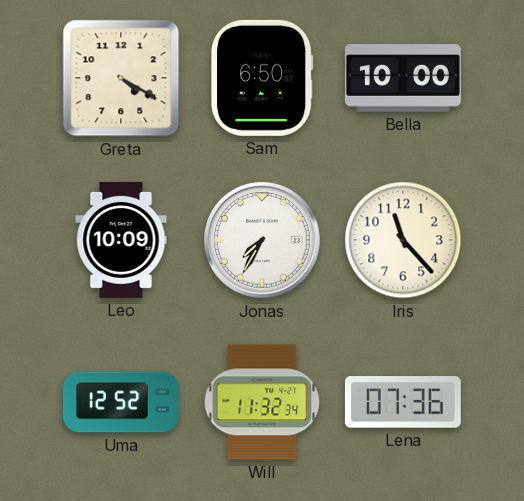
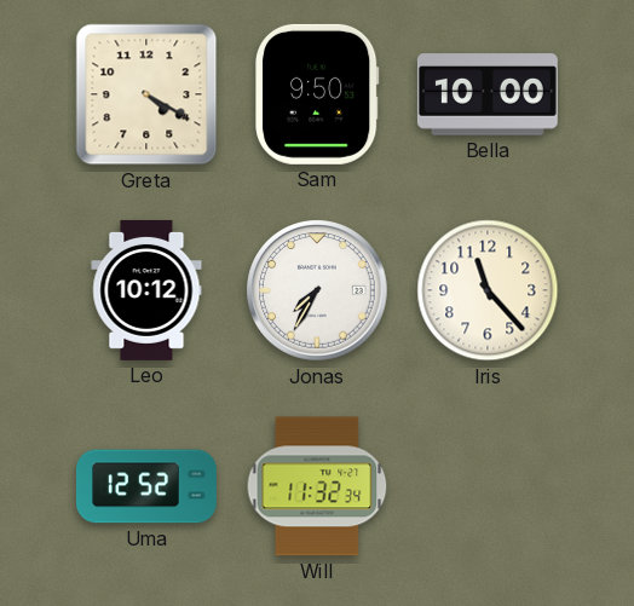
Sam: 6:50 -> 9:50
Leo: 10:09 -> 10:12
Lena: 07:36 -> none
